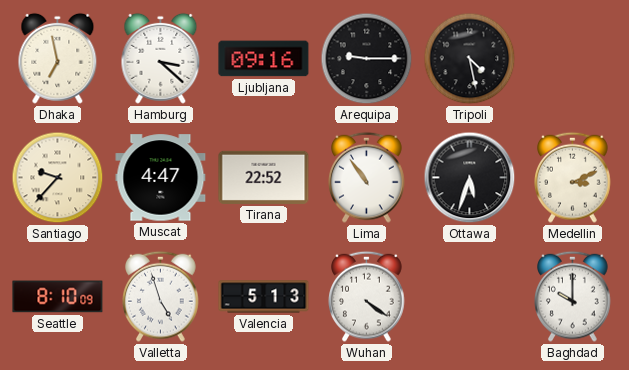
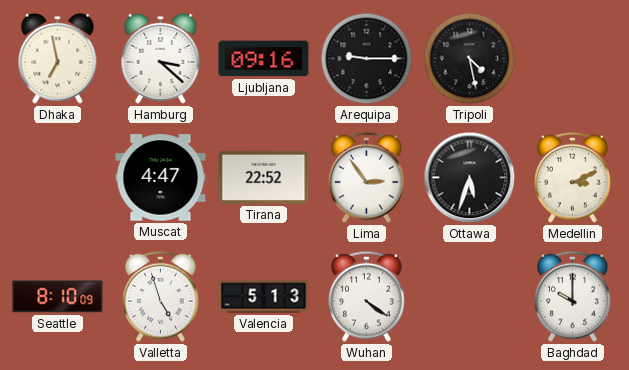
Santiago: 9:37 -> none
Lima: 10:54 -> 2:54
